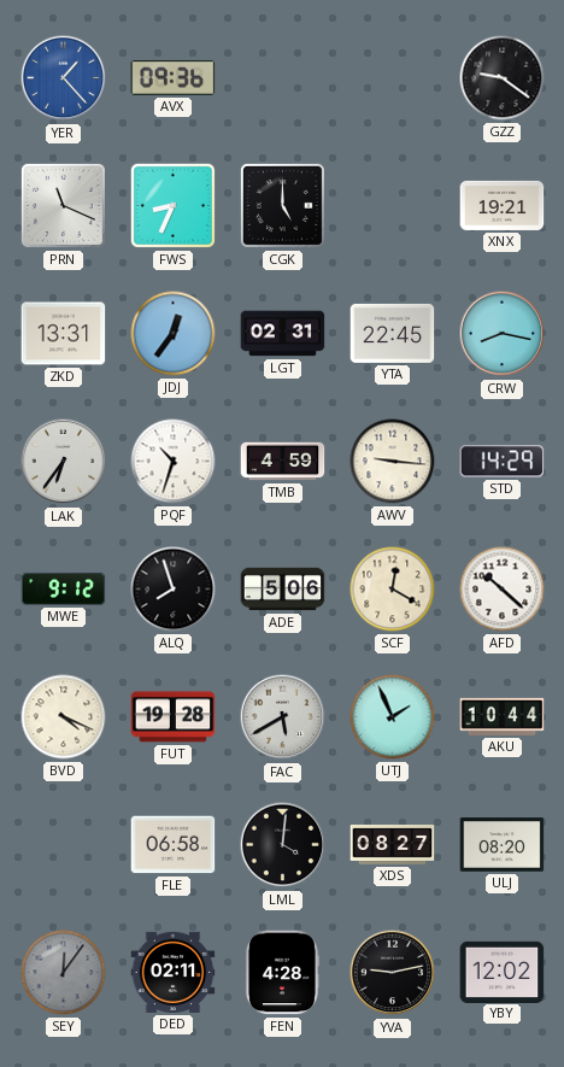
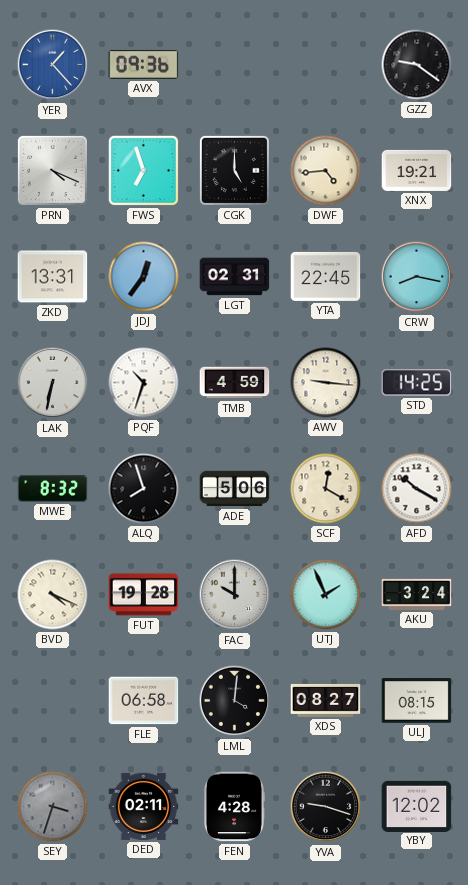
PRN: 11:19 -> 4:19
FWS: 8:34 -> 6:57
DWF: none -> 4:44
LAK: 6:36 -> 6:32
STD: 14:29 -> 14:25
MWE: 9:12 -> 8:32
AFD: 10:22 -> 10:20
FAC: 5:40 -> 10:00
AKU: 10:44 -> 3:24
ULJ: 08:20 -> 08:15
SEY: 12:06 -> 3:33
YVA: 9:13 -> 9:18
